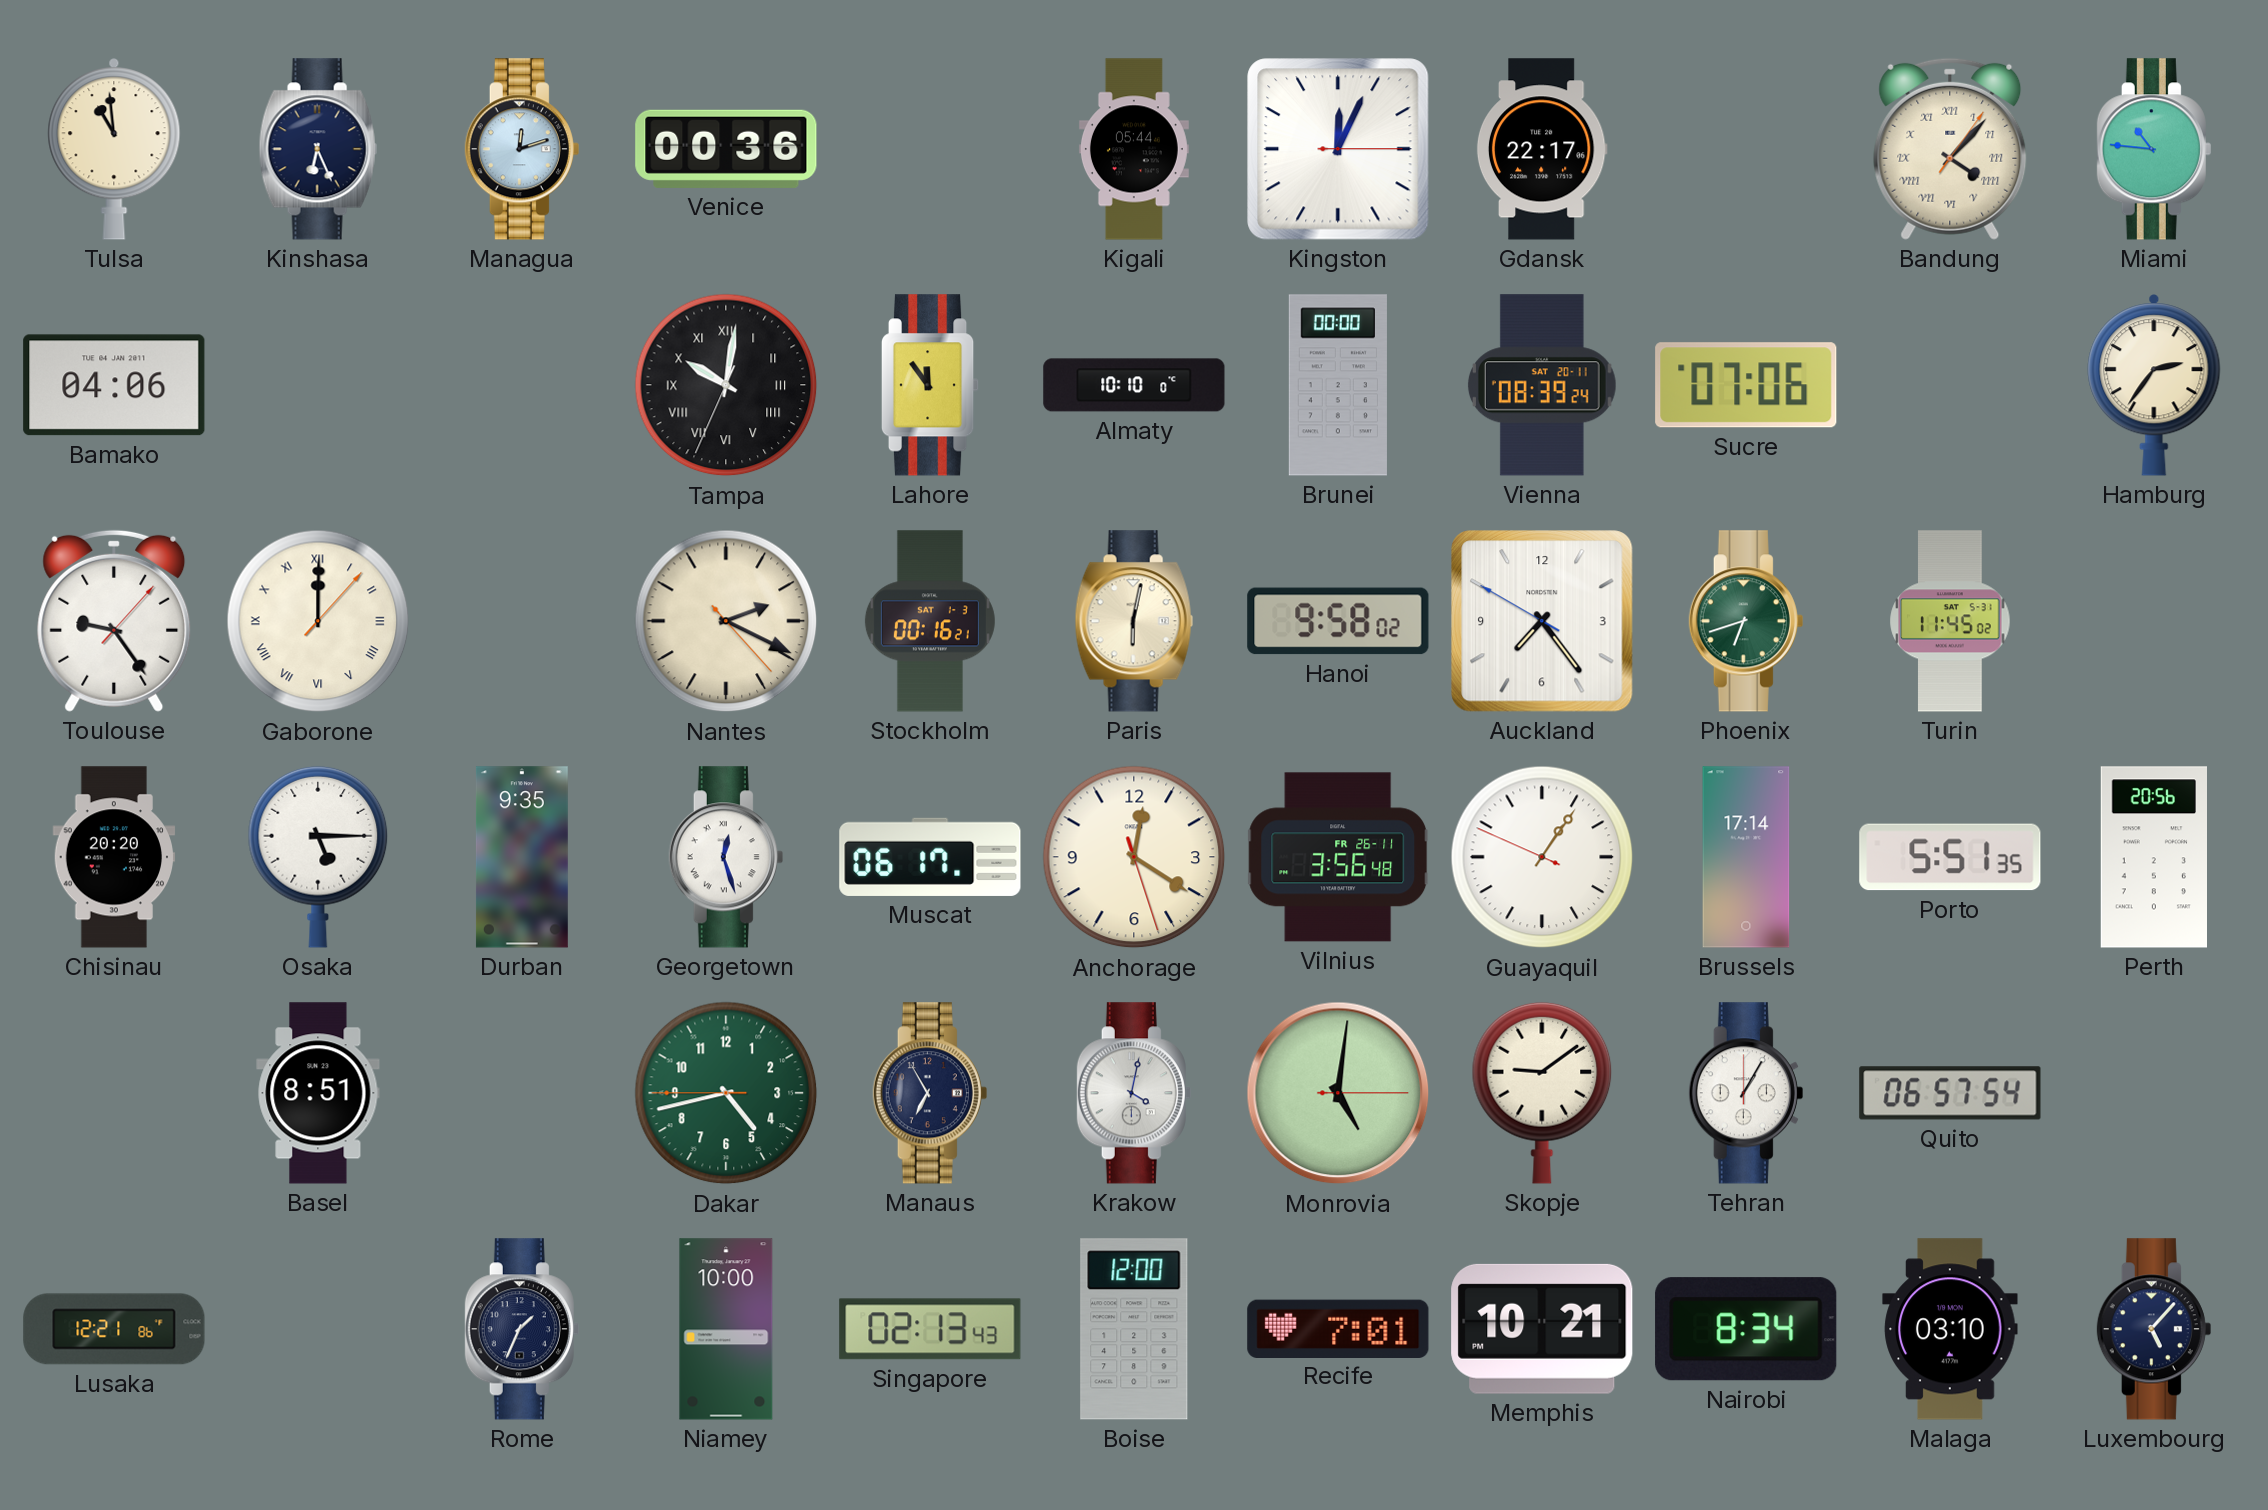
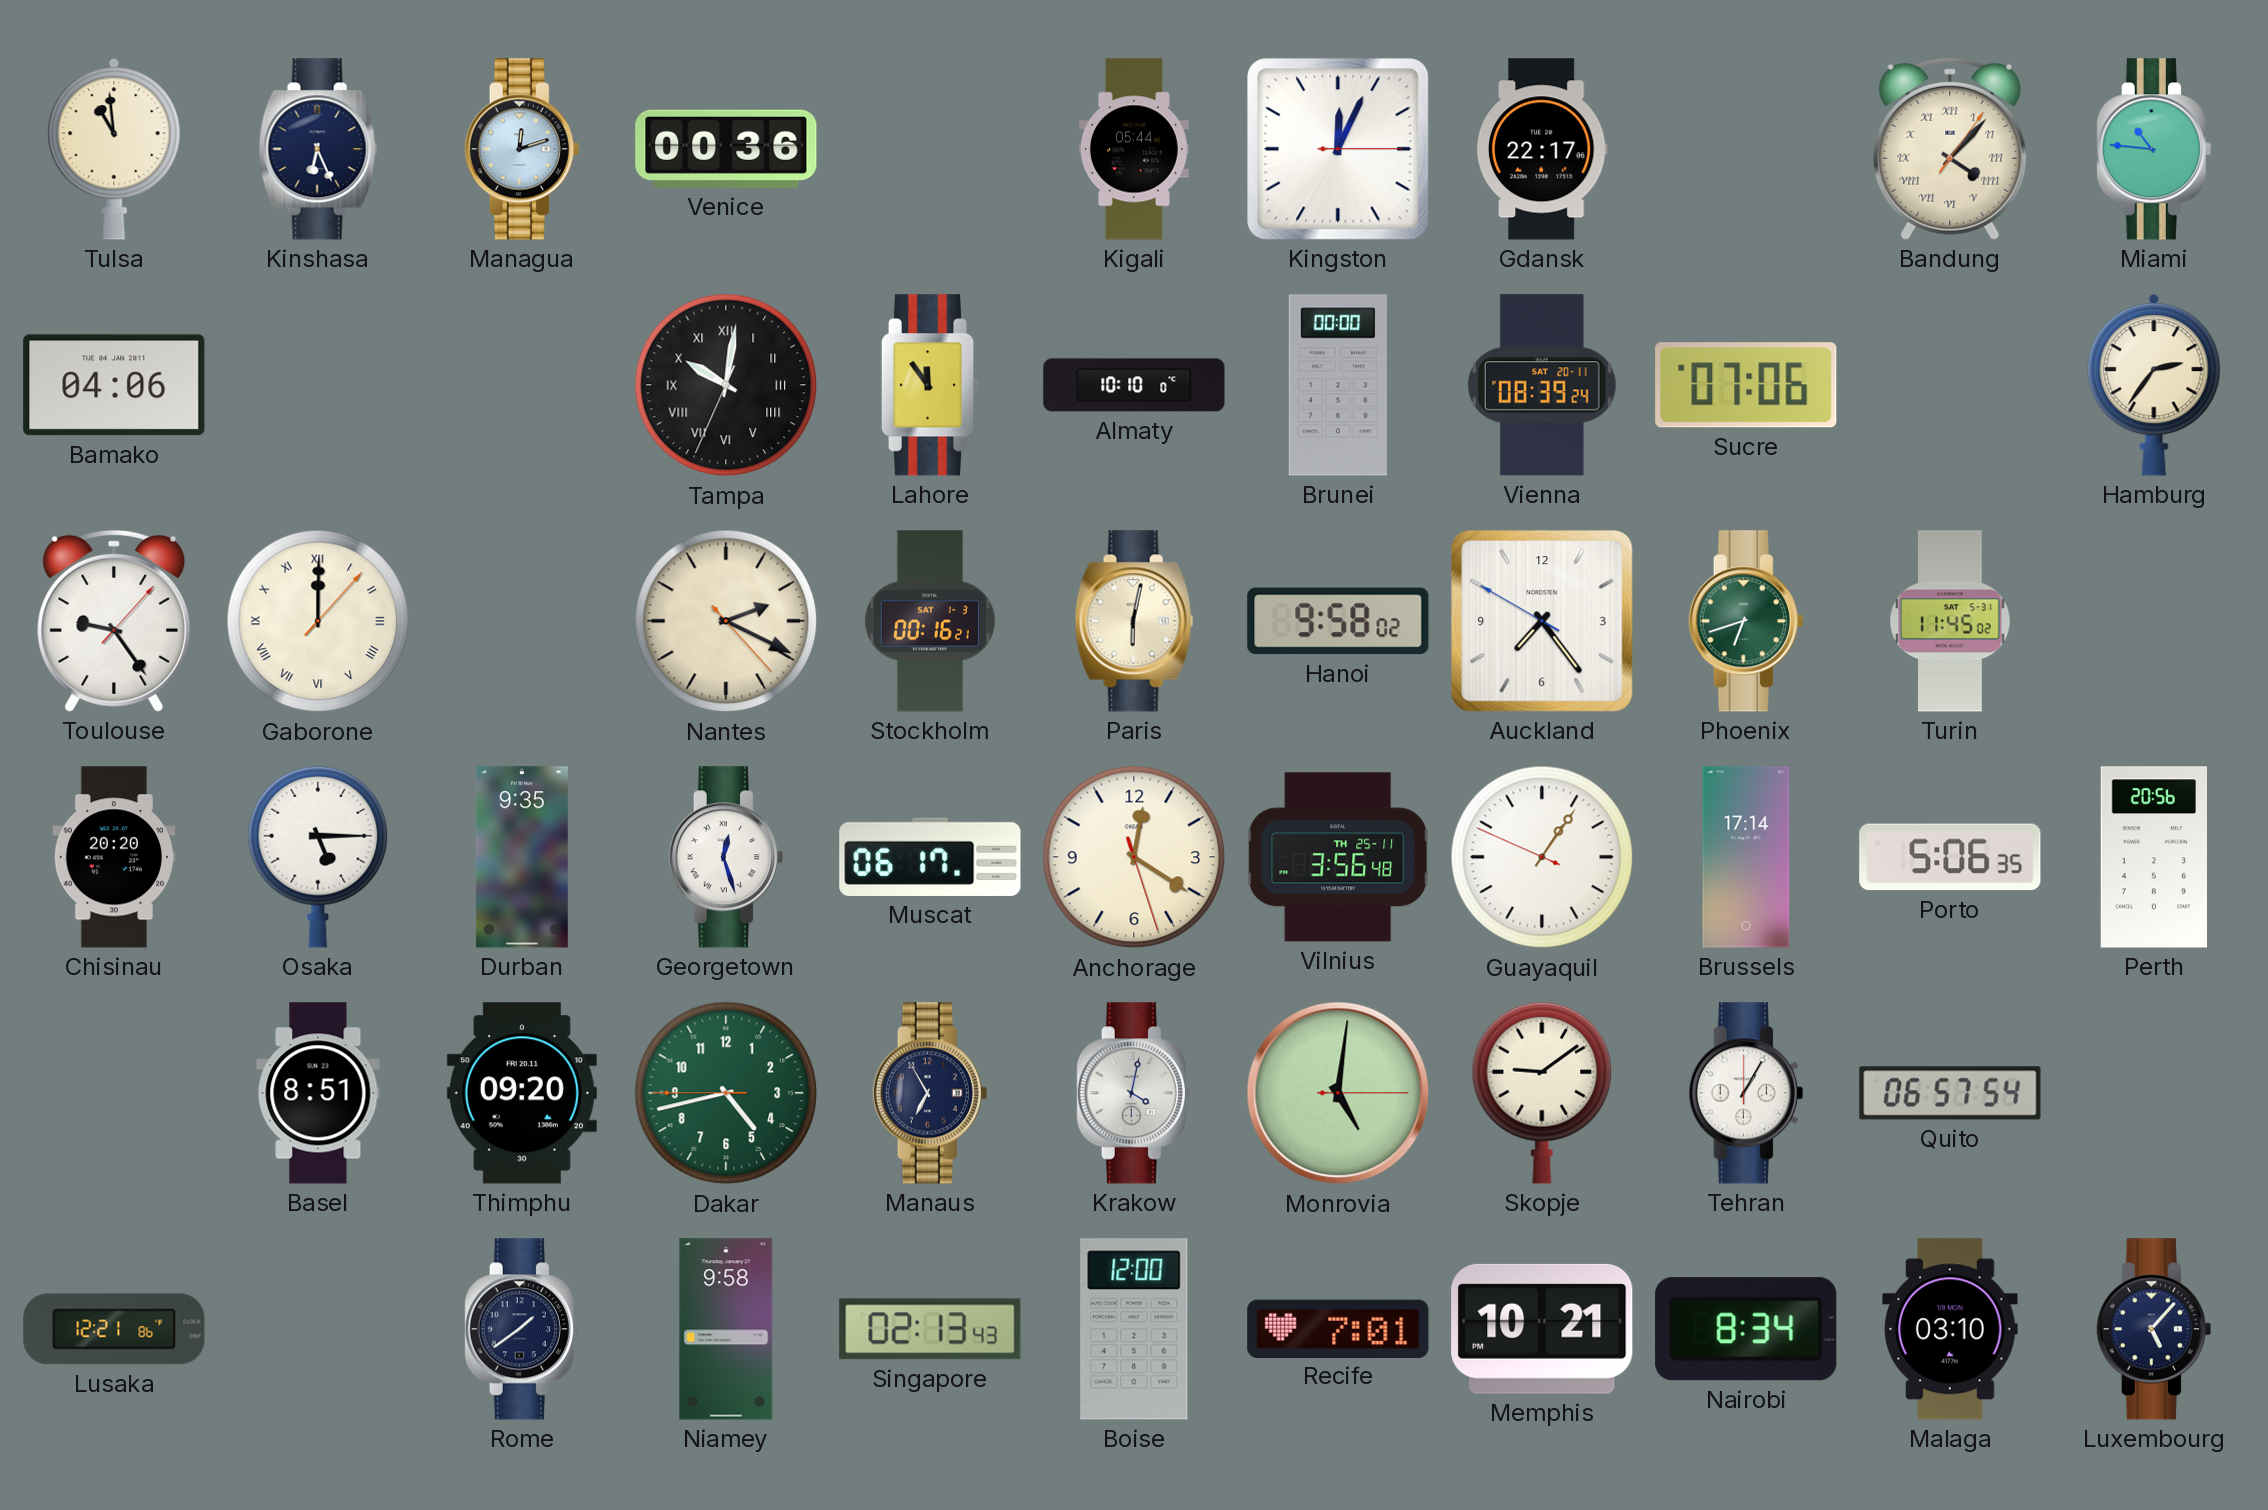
Vilnius date: FR 26-11 -> TH 25-11
Porto: 5:51 -> 5:06
Thimphu: none -> 09:20
Rome: 1:34 -> 1:39
Niamey: 10:00 -> 9:58
